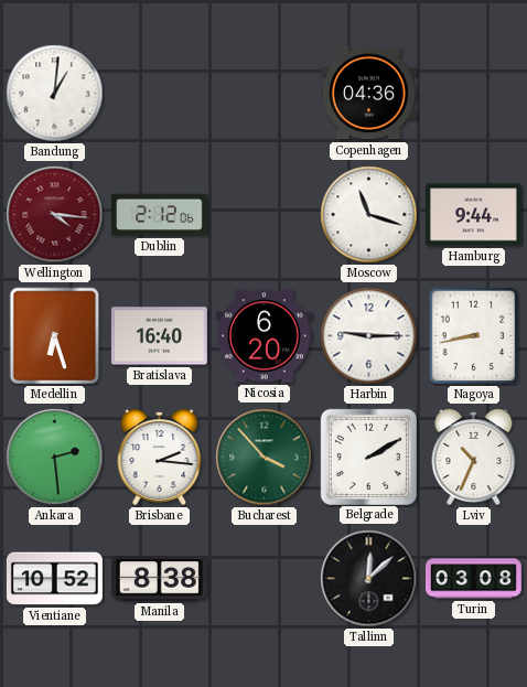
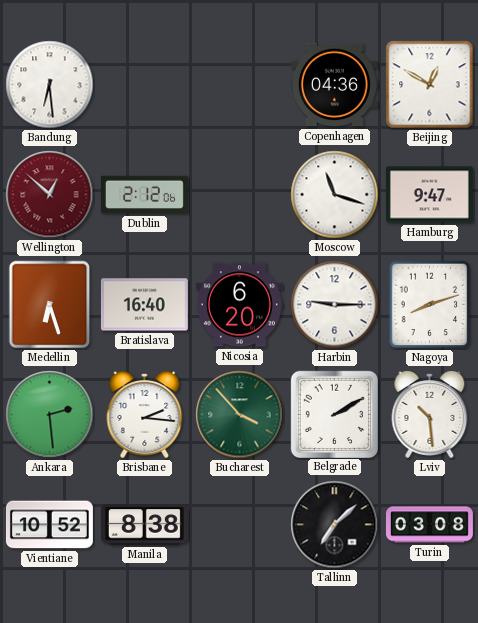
Bandung: 1:01 -> 6:29
Beijing: none -> 12:50
Wellington: 4:16 -> 12:52
Hamburg: 9:44 -> 9:47
Nagoya: 8:43 -> 8:12
Lviv: 10:34 -> 10:29
Tallinn: 12:08 -> 7:08
